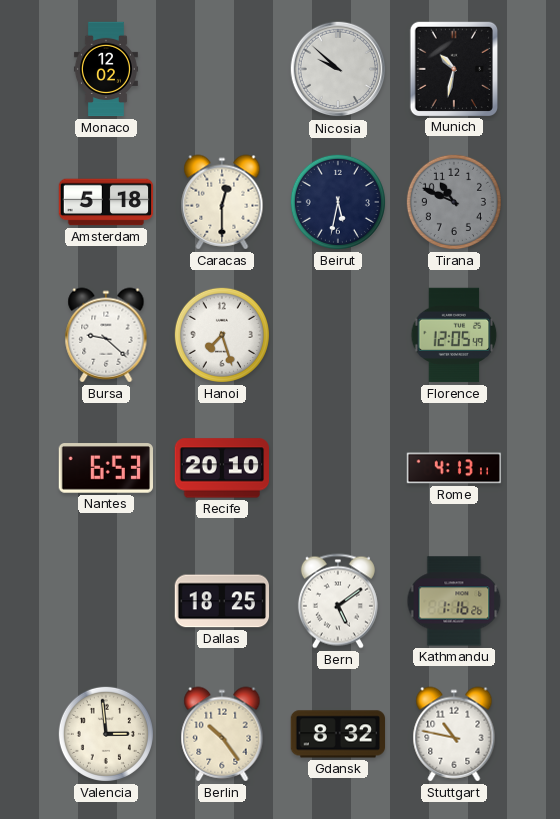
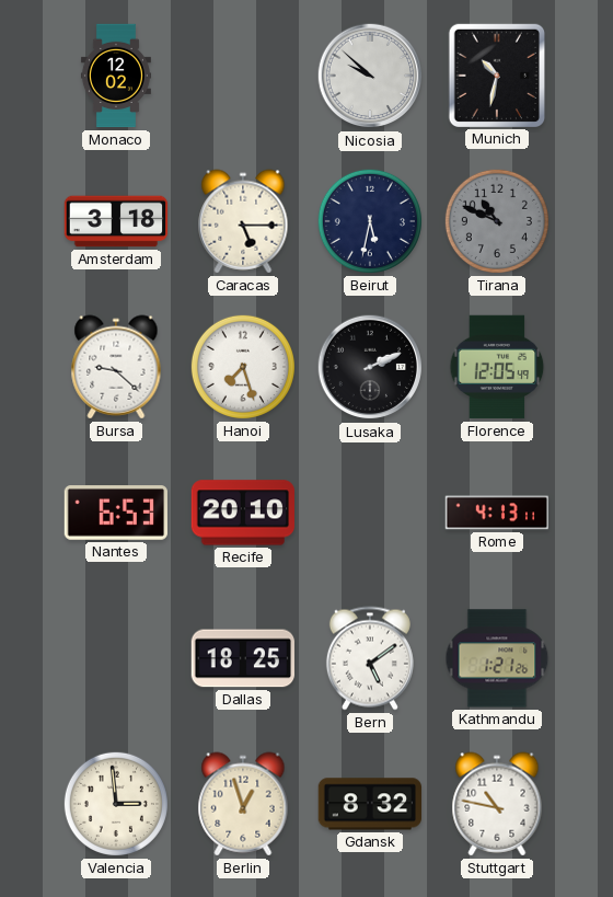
Amsterdam: 5:18 -> 3:18
Caracas: 12:30 -> 5:15
Lusaka: none -> 2:11
Kathmandu: 1:16 -> 1:21
Berlin: 10:24 -> 12:57
